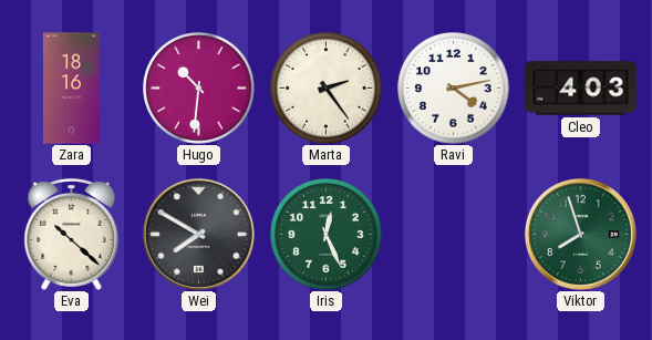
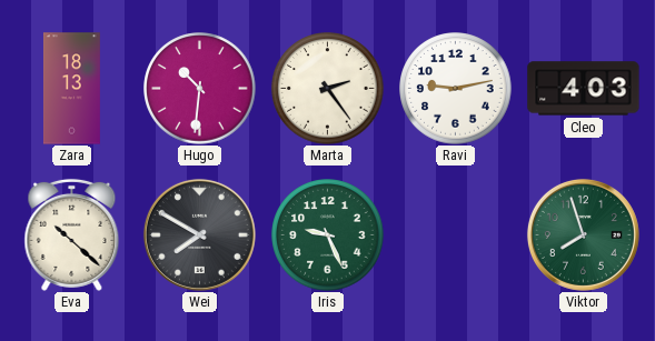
Zara: 18:16 -> 18:13
Ravi: 4:13 -> 9:13
Iris: 12:26 -> 9:26
